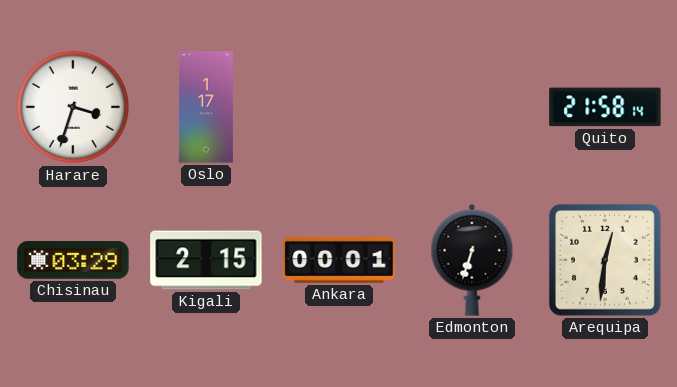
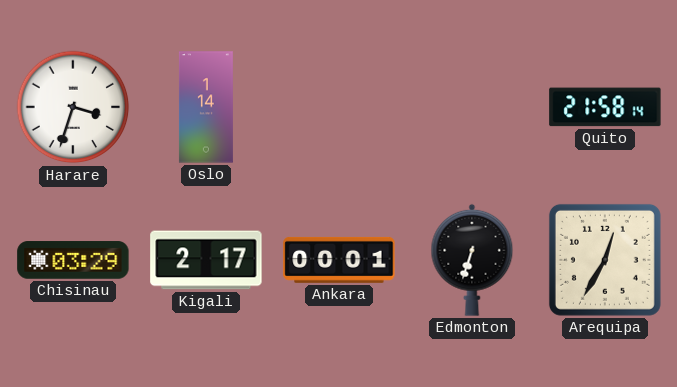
Oslo: 1:17 -> 1:14
Kigali: 2:15 -> 2:17
Arequipa: 12:31 -> 12:35
